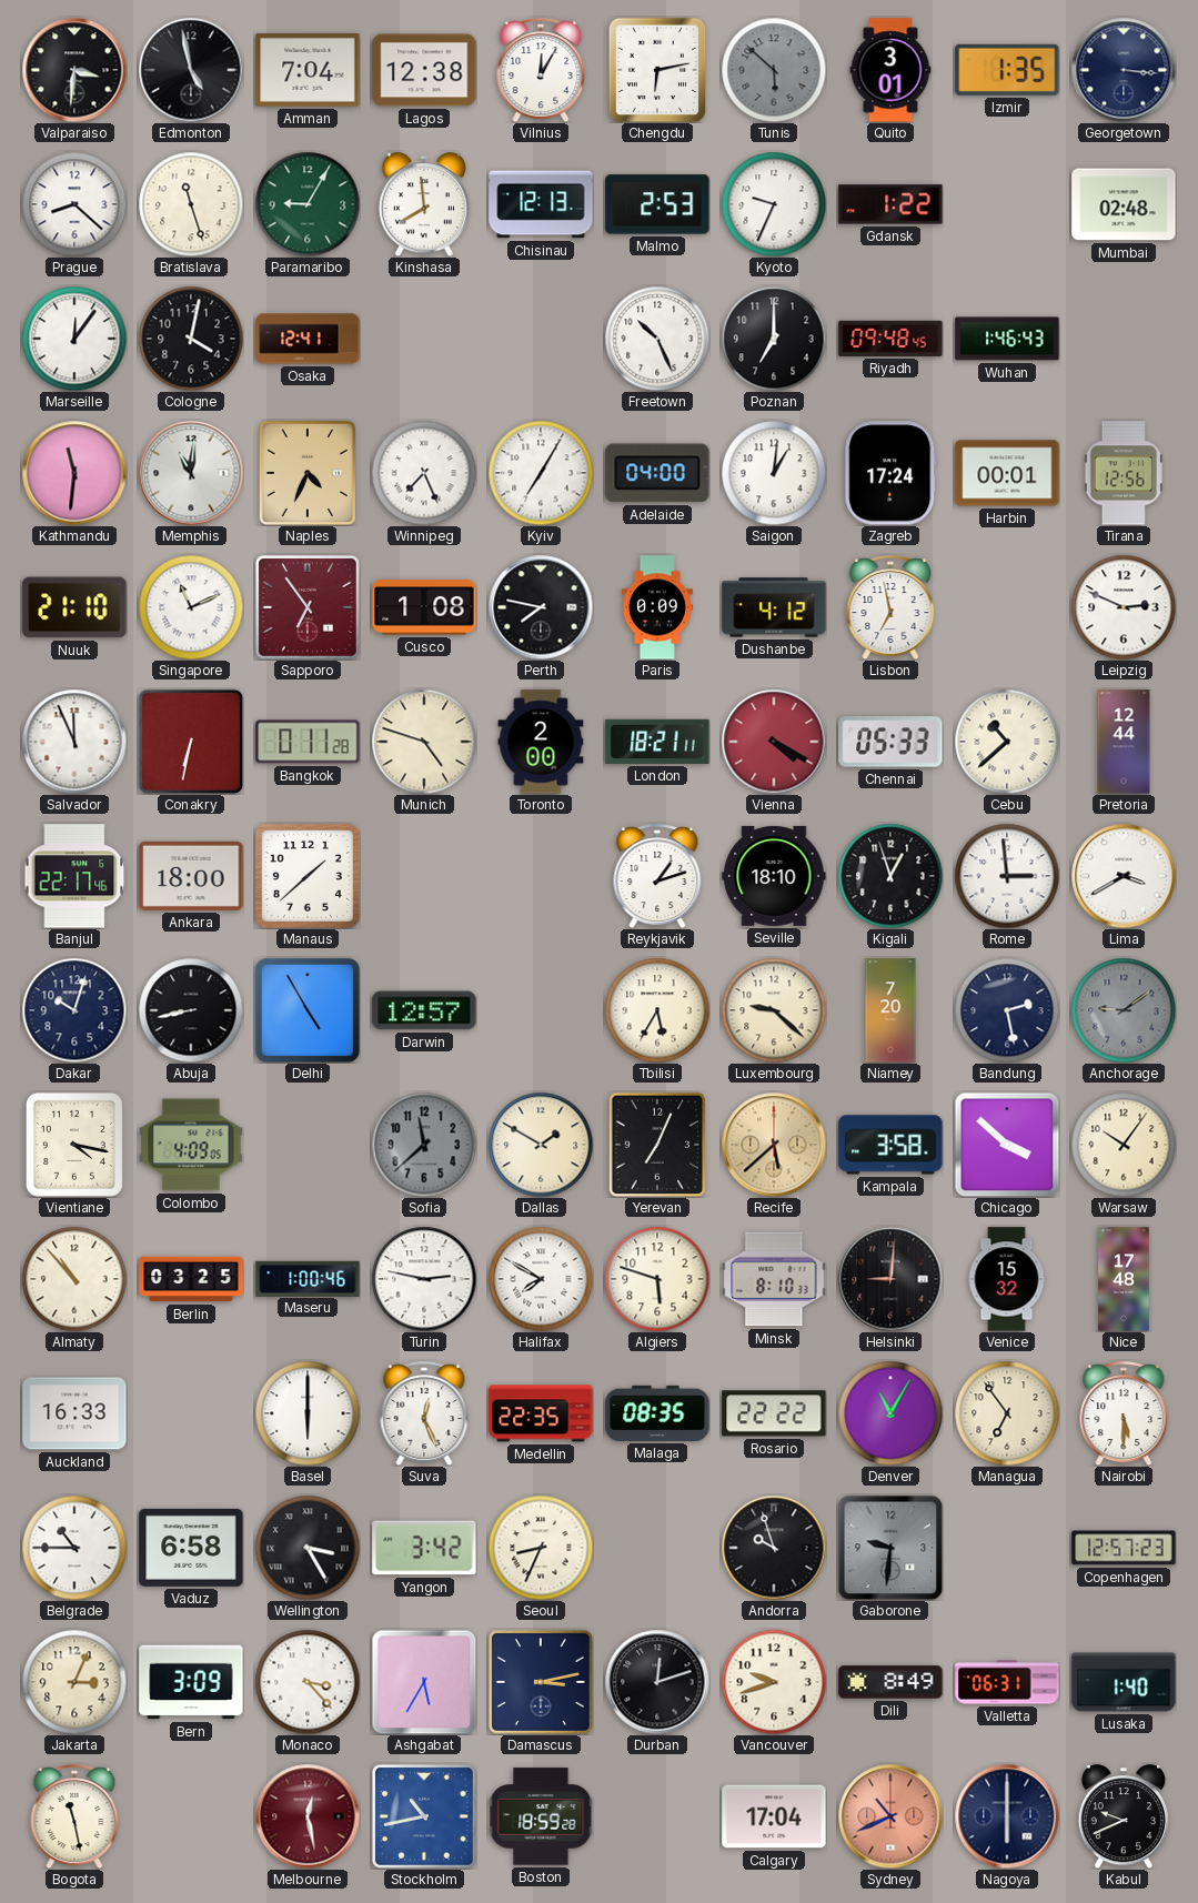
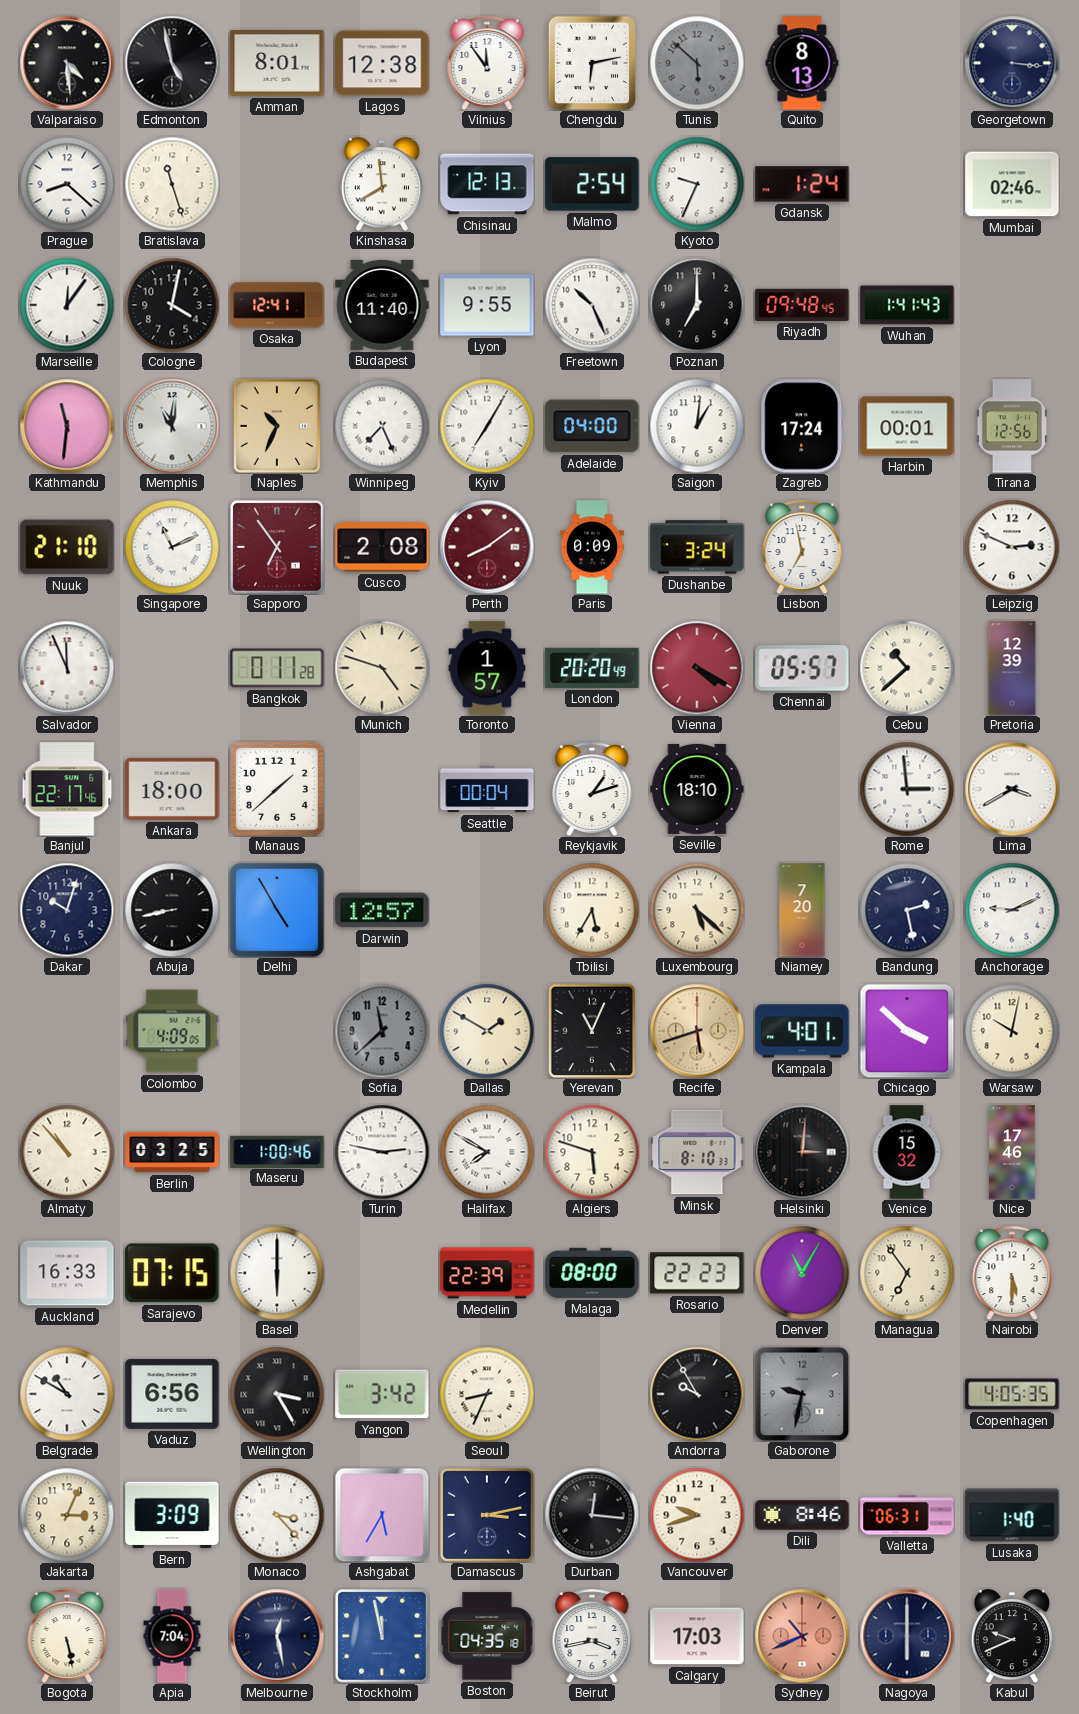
Valparaiso: 3:31 -> 4:29
Amman: 7:04 -> 8:01
Vilnius: 12:05 -> 11:54
Quito: 3:01 -> 8:13
Izmir: 1:35 -> none
Paramaribo: 9:05 -> none
Malmo: 2:53 -> 2:54
Gdansk: 1:22 -> 1:24
Mumbai: 02:48 -> 02:46
Budapest: none -> 11:40
Lyon: none -> 9:55
Wuhan: 1:46 -> 1:41
Naples: 4:34 -> 10:34
Cusco: 1:08 -> 2:08
Perth: 7:47 -> 8:09
Perth dial: black -> burgundy
Dushanbe: 4:12 -> 3:24
Conakry: 6:32 -> none
Toronto: 2:00 -> 1:57
London: 18:21 -> 20:20
Chennai: 05:33 -> 05:57
Pretoria: 12:44 -> 12:39
Seattle: none -> 00:04
Kigali: 12:57 -> none
Luxembourg: 9:22 -> 5:22
Anchorage: 9:09 -> 9:11
Anchorage dial: grey -> white
Vientiane: 4:17 -> none
Yerevan: 7:04 -> 11:04
Recife: 5:38 -> 5:42
Kampala: 3:58 -> 4:01
Warsaw: 10:06 -> 10:02
Helsinki: 9:01 -> 3:01
Nice: 17:48 -> 17:46
Sarajevo: none -> 07:15
Suva: 12:26 -> none
Medellin: 22:35 -> 22:39
Malaga: 08:35 -> 08:00
Rosario: 22:22 -> 22:23
Belgrade: 10:45 -> 10:50
Vaduz: 6:58 -> 6:56
Andorra: 9:57 -> 9:55
Gaborone: 9:31 -> 9:32
Copenhagen: 12:57 -> 4:05
Durban: 12:12 -> 12:16
Dili: 8:49 -> 8:46
Bogota: 11:28 -> 5:28
Apia: none -> 7:04
Melbourne dial: burgundy -> navy
Stockholm: 10:43 -> 11:58
Boston: 18:59 -> 04:35
Beirut: none -> 3:43
Calgary: 17:04 -> 17:03
